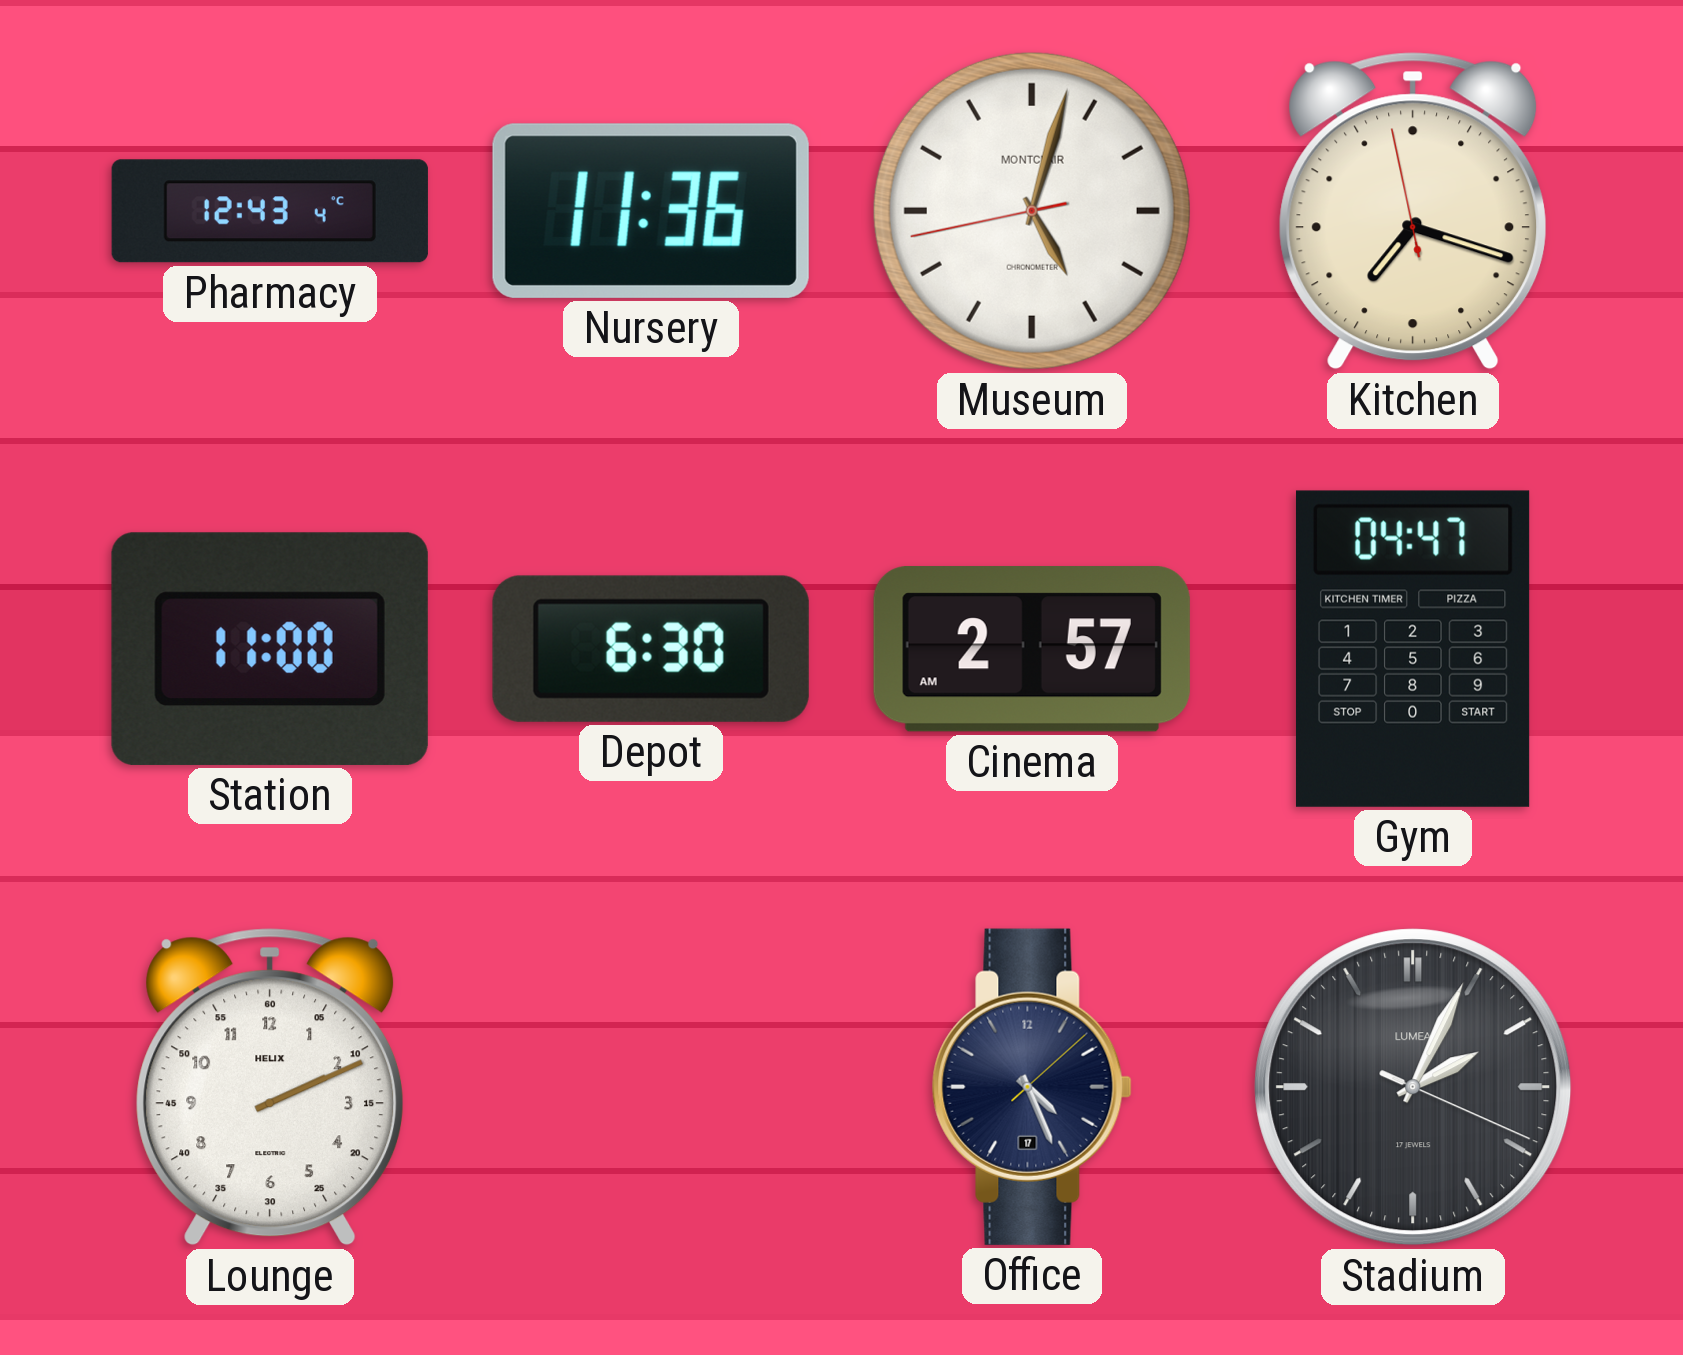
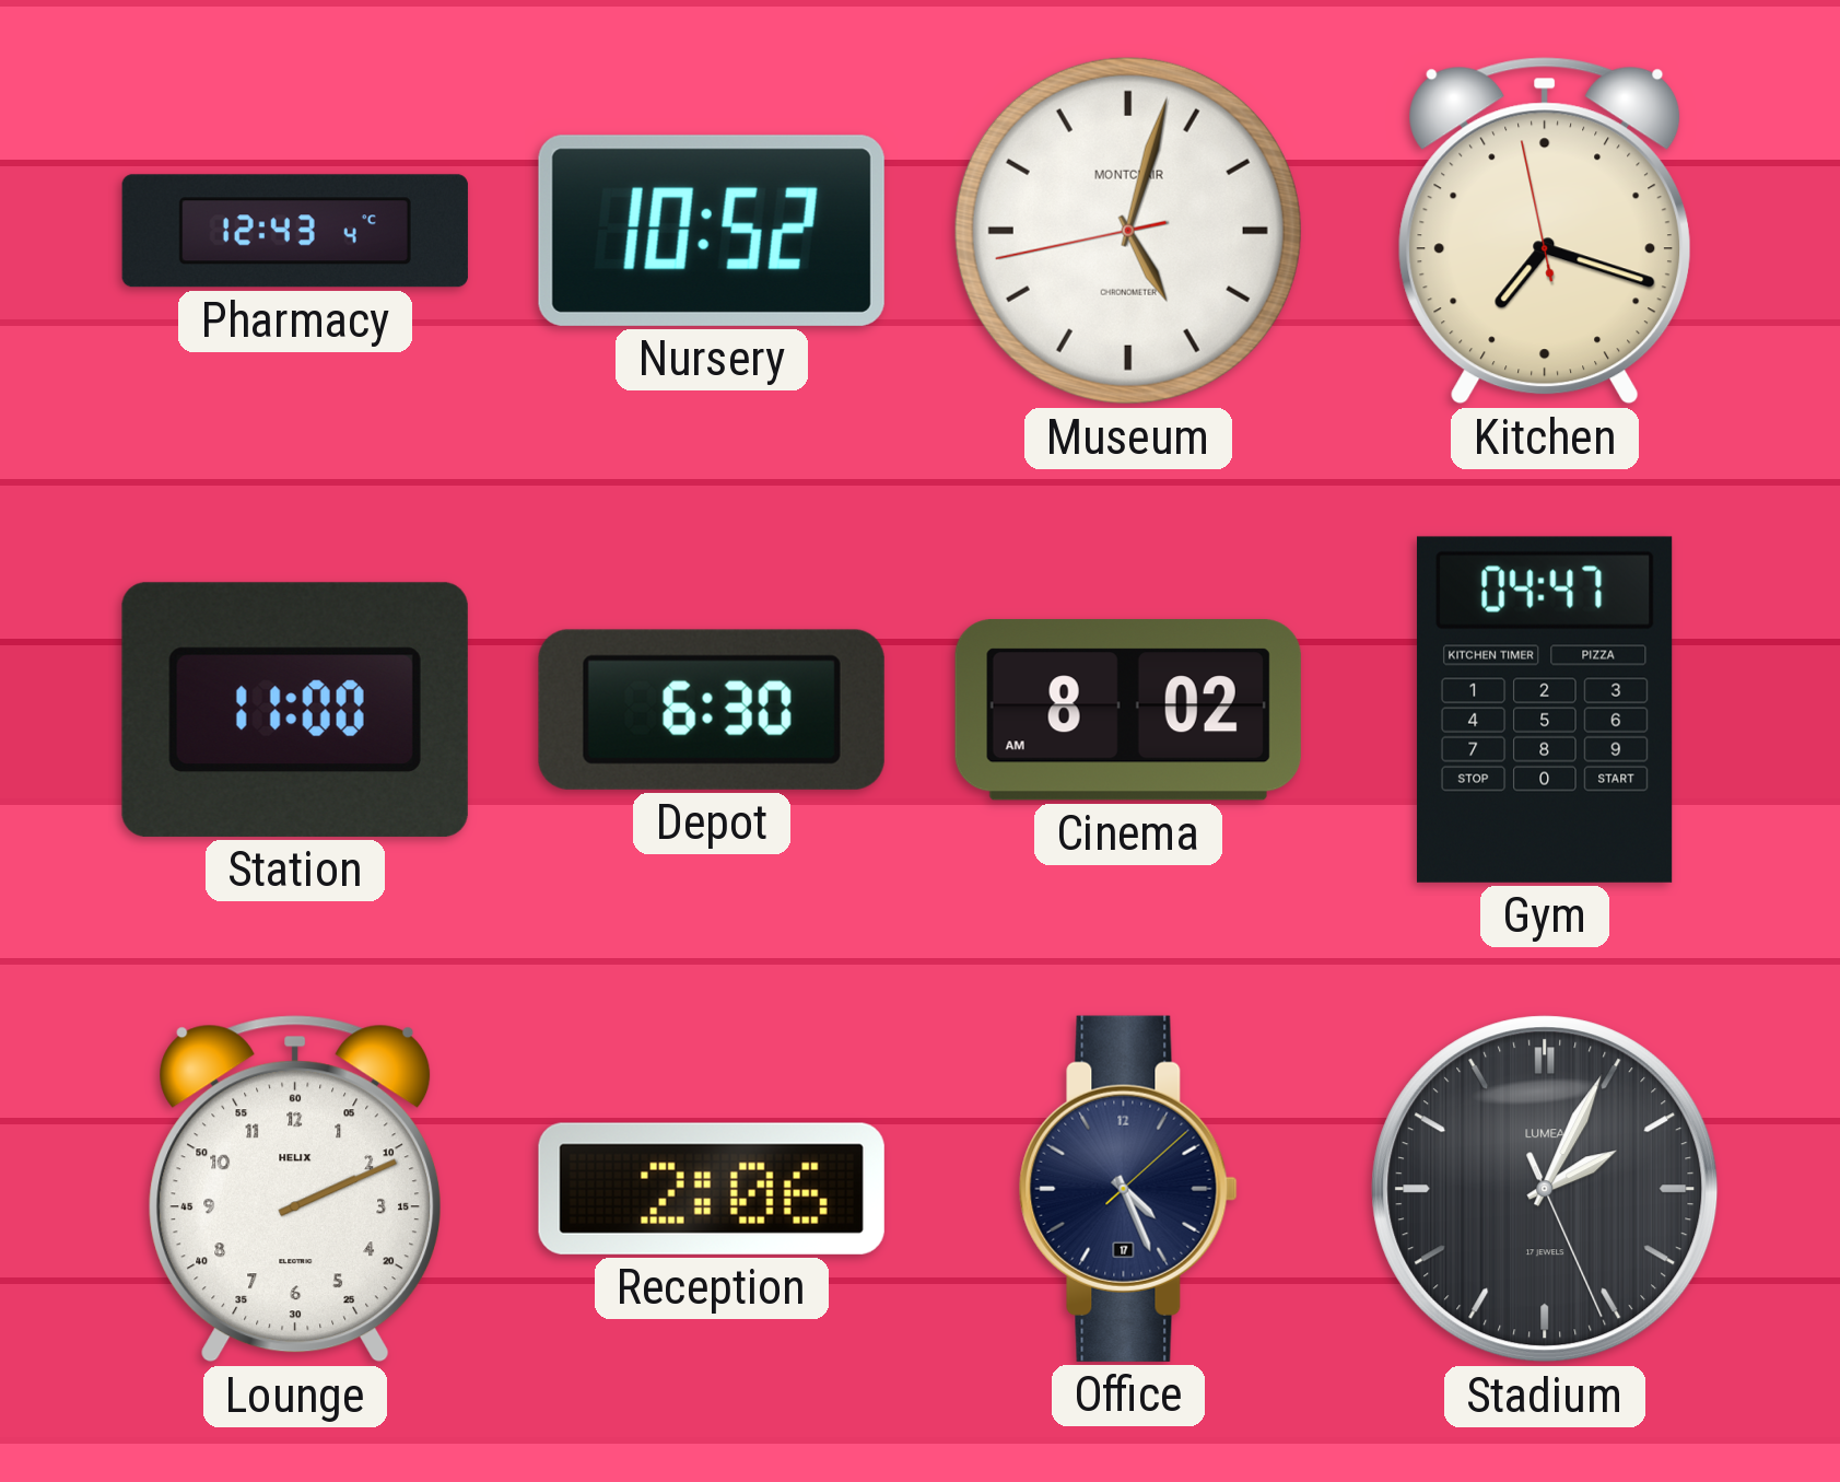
Nursery: 11:36 -> 10:52
Cinema: 2:57 -> 8:02
Reception: none -> 2:06
Stadium: 2:04:19 -> 2:04:26
